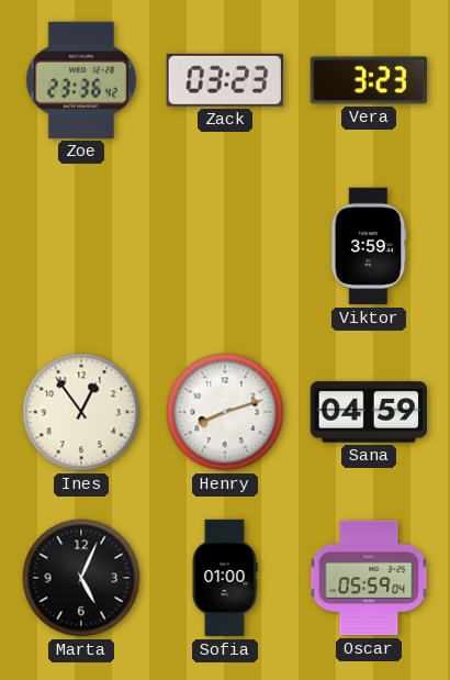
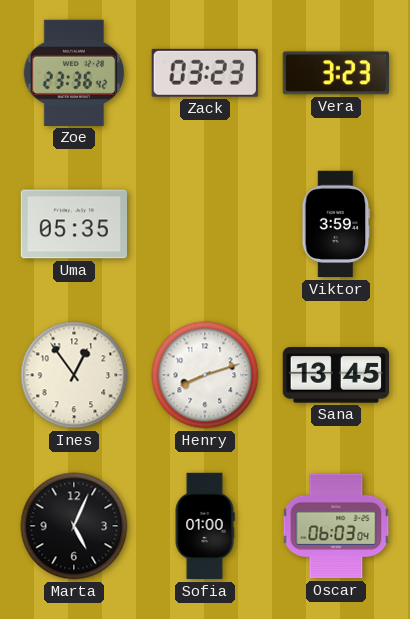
Uma: none -> 05:35
Sana: 04:59 -> 13:45
Oscar: 05:59 -> 06:03
